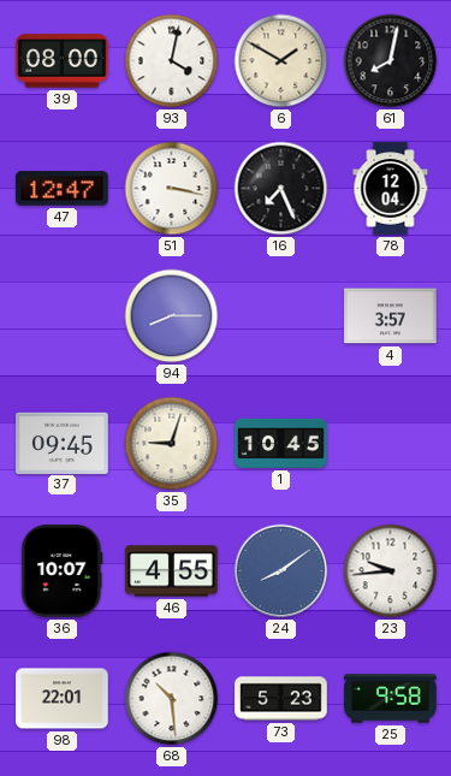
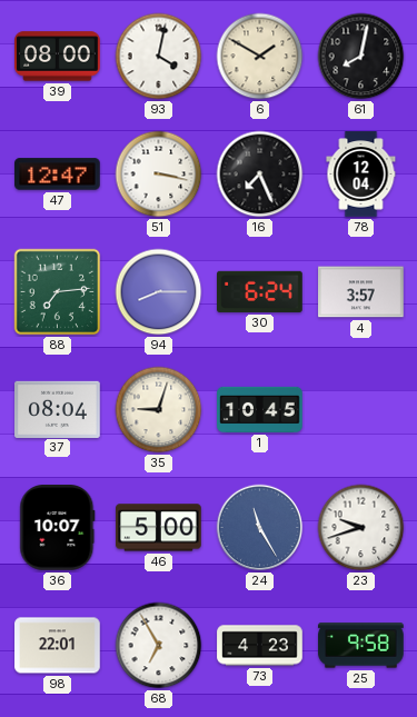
88: none -> 7:14
30: none -> 6:24
37: 09:45 -> 08:04
46: 4:55 -> 5:00
24: 8:09 -> 11:25
23: 9:44 -> 9:42
68: 10:29 -> 6:55
73: 5:23 -> 4:23
